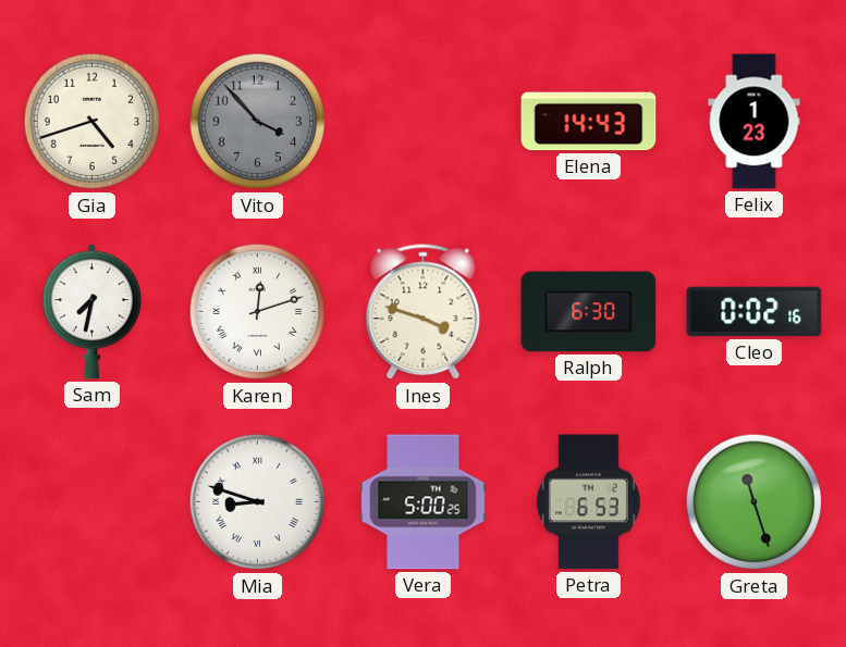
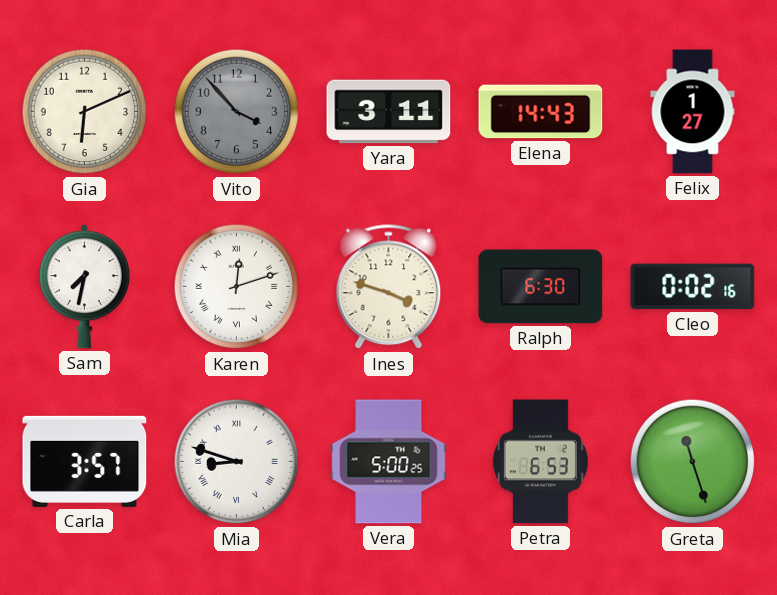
Gia: 4:42 -> 6:11
Yara: none -> 3:11
Felix: 1:23 -> 1:27
Carla: none -> 3:57
